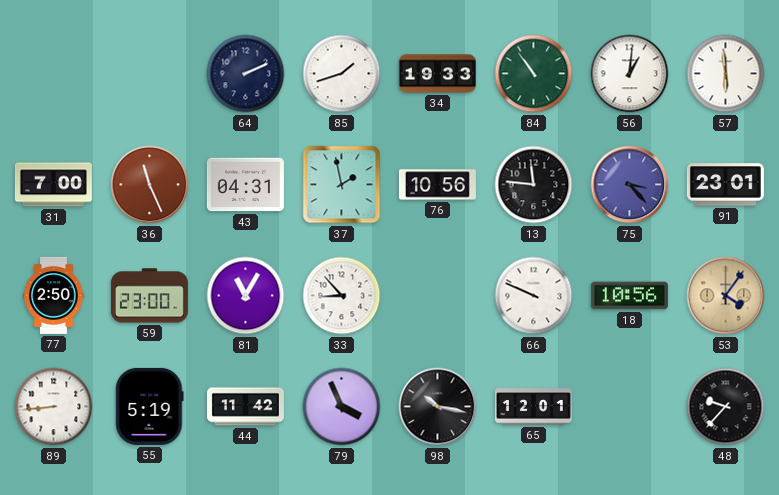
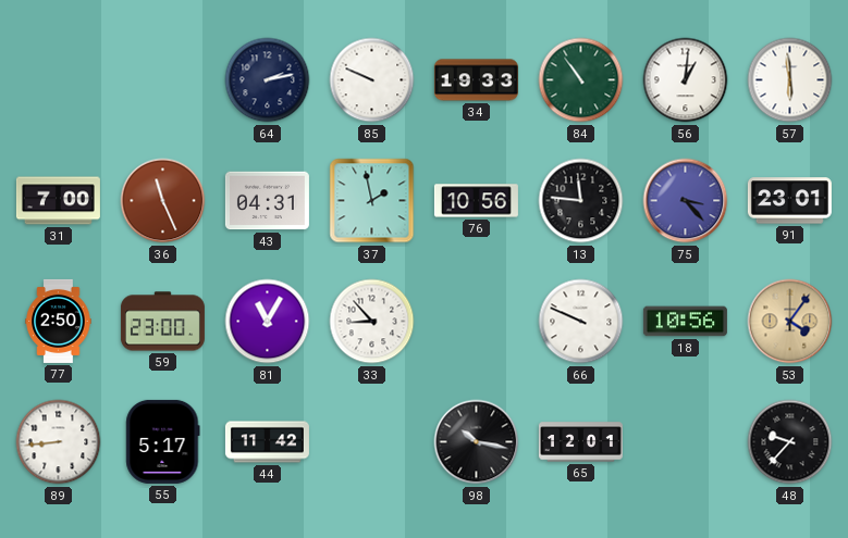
64: 2:11 -> 2:13
85: 1:42 -> 9:49
55: 5:19 -> 5:17
79: 3:56 -> none
